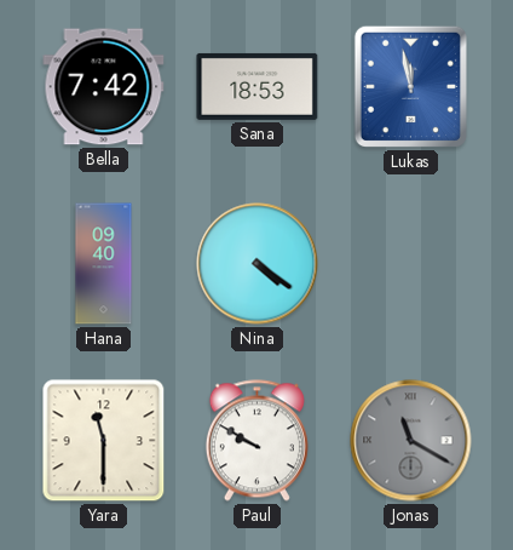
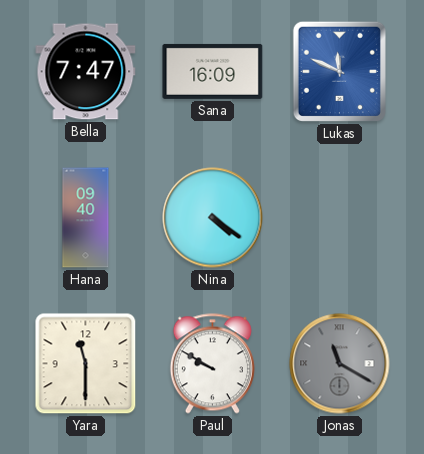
Bella: 7:42 -> 7:47
Sana: 18:53 -> 16:09
Lukas: 11:58 -> 11:49
